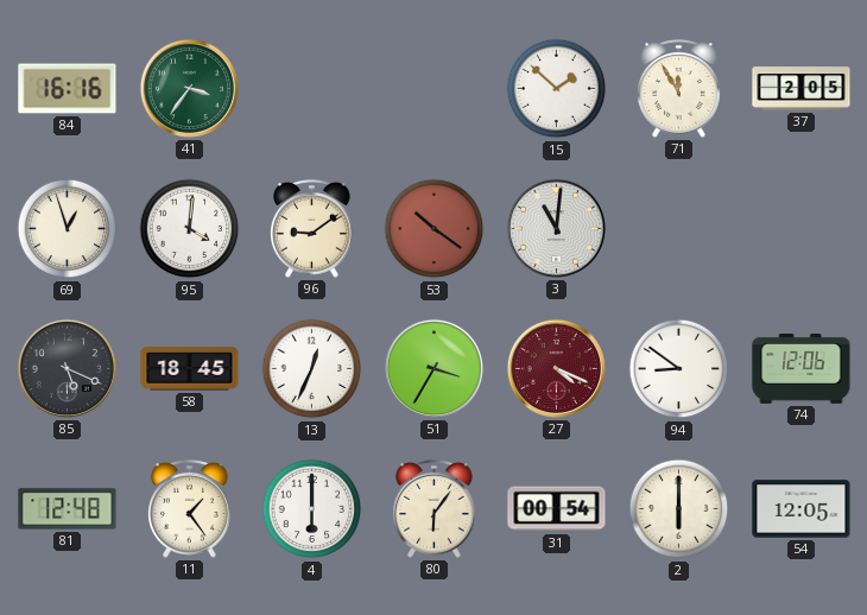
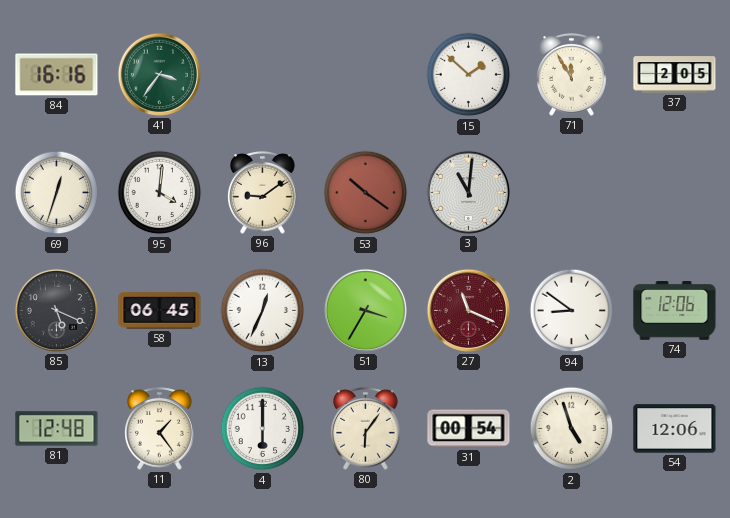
69: 12:57 -> 12:33
58: 18:45 -> 06:45
27: 4:19 -> 11:19
2: 6:00 -> 4:57
54: 12:05 -> 12:06
